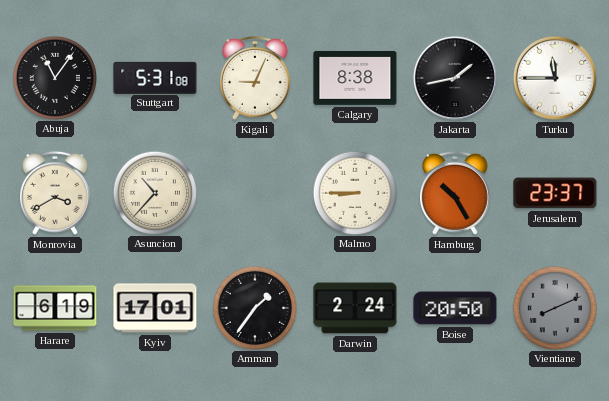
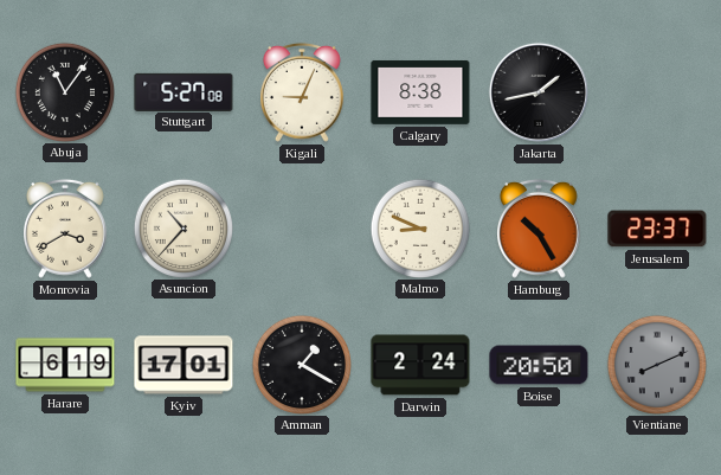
Stuttgart: 5:31 -> 5:27
Turku: 11:45 -> none
Malmo: 8:45 -> 8:49
Amman: 1:36 -> 1:20
